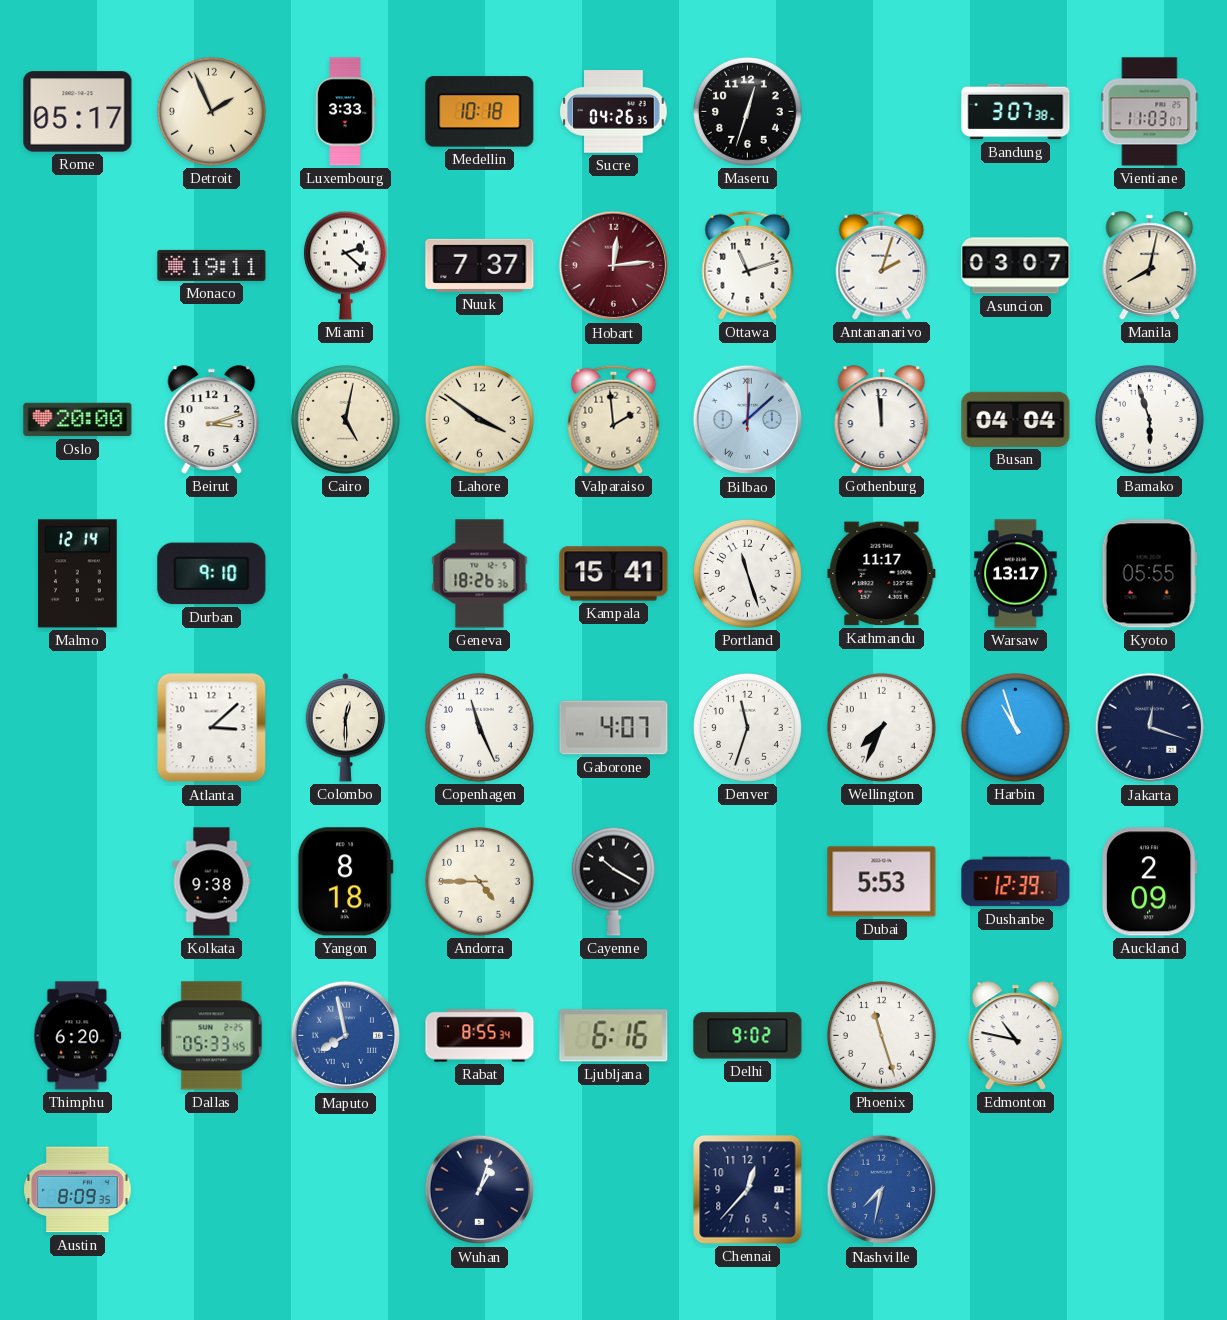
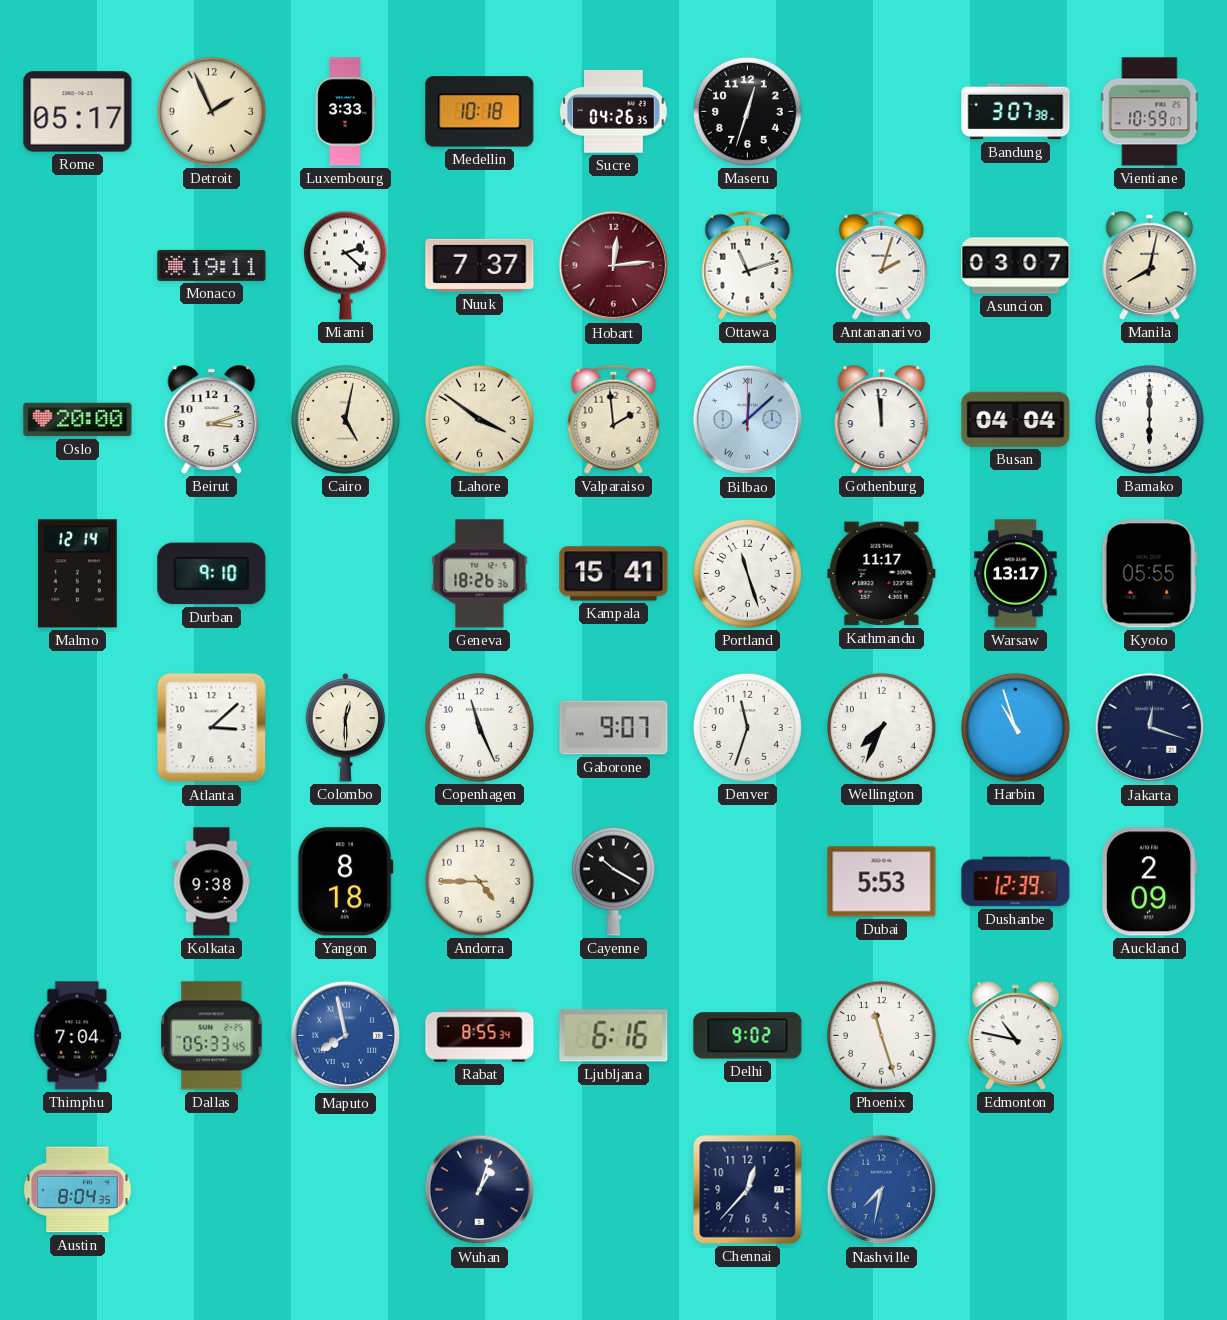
Vientiane: 11:03 -> 10:59
Bamako: 5:57 -> 6:00
Gaborone: 4:07 -> 9:07
Thimphu: 6:20 -> 7:04
Austin: 8:09 -> 8:04
